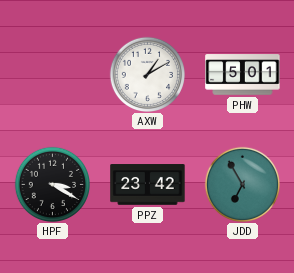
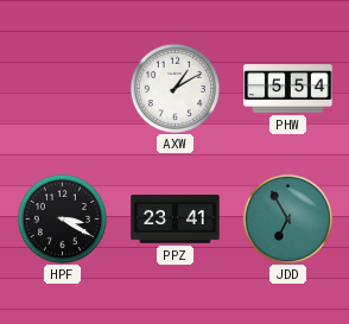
PHW: 5:01 -> 5:54
PPZ: 23:42 -> 23:41
